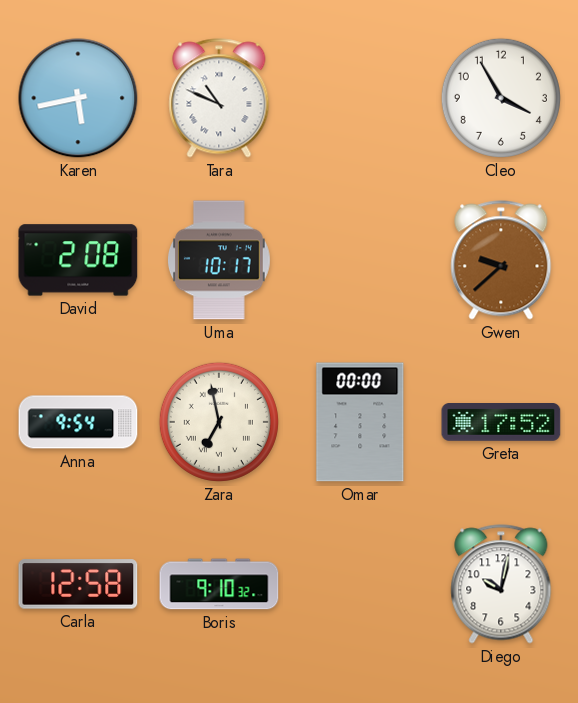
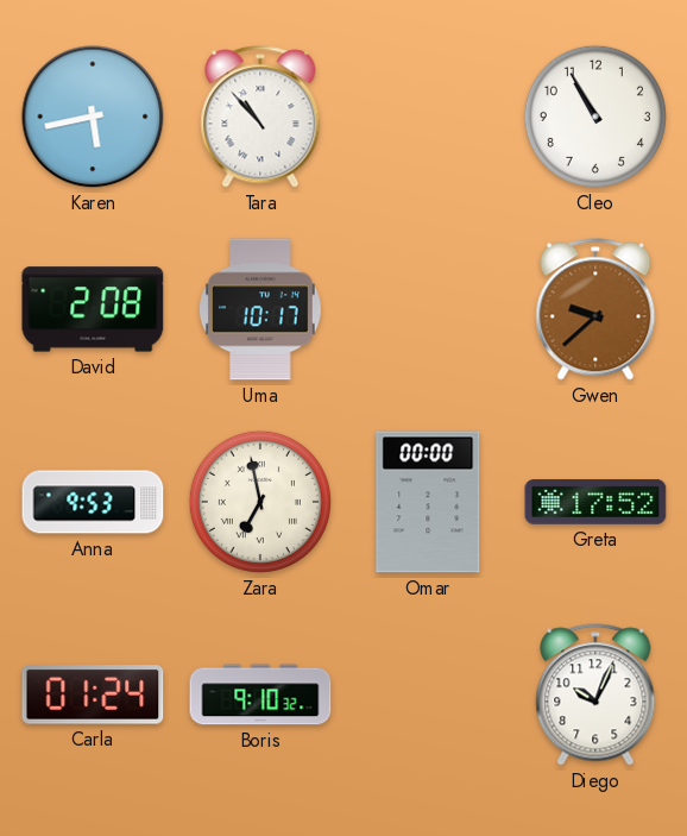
Tara: 10:49 -> 10:53
Cleo: 3:55 -> 10:55
Anna: 9:54 -> 9:53
Carla: 12:58 -> 01:24
Diego: 10:02 -> 10:04
